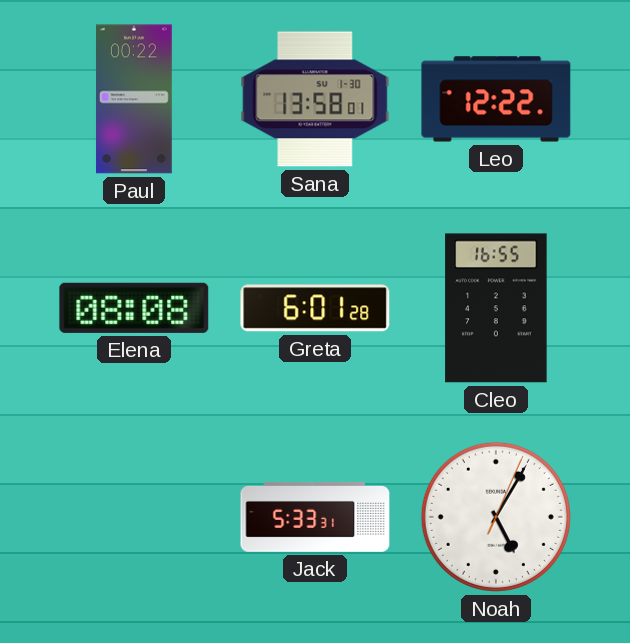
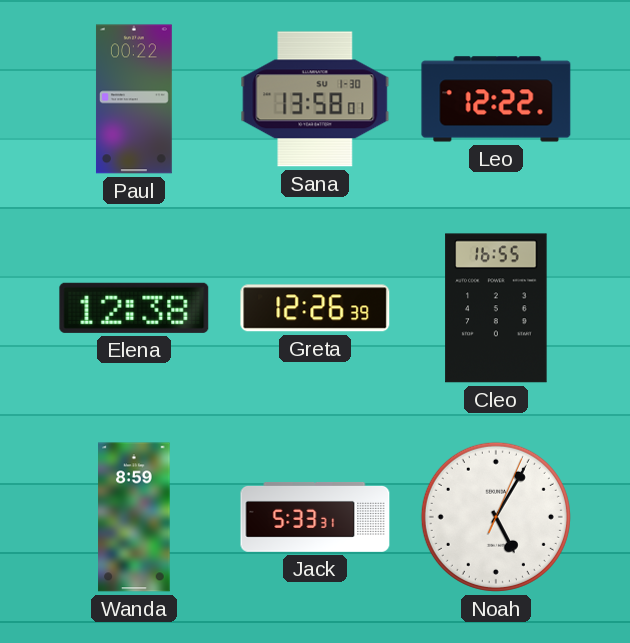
Elena: 08:08 -> 12:38
Greta: 6:01 -> 12:26
Wanda: none -> 8:59
